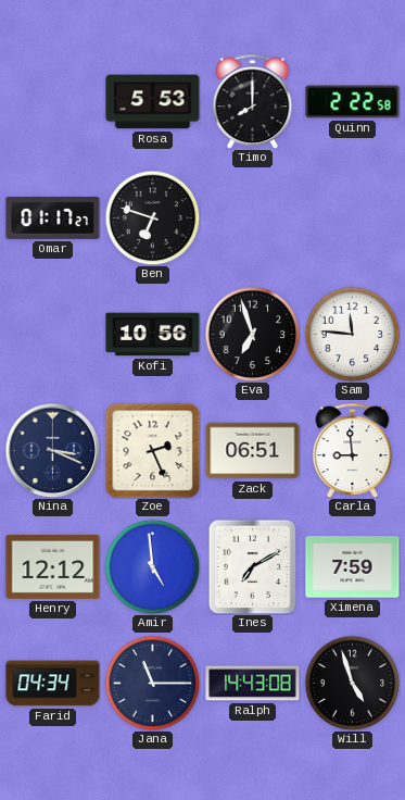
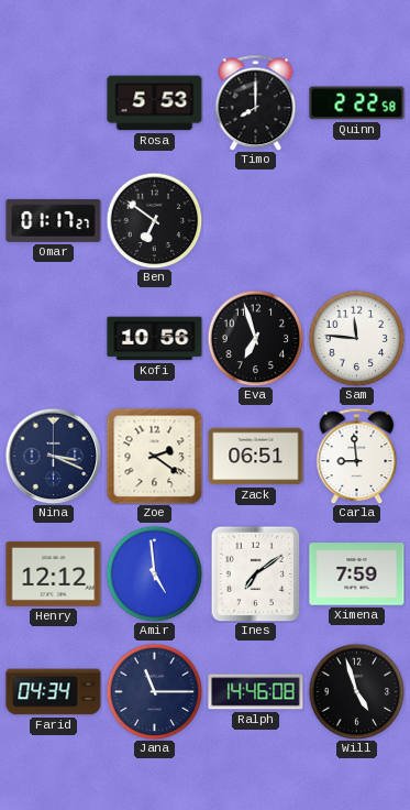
Ben: 6:48 -> 6:51
Zoe: 2:26 -> 2:21
Ines: 7:10 -> 7:09
Ralph: 14:43 -> 14:46
